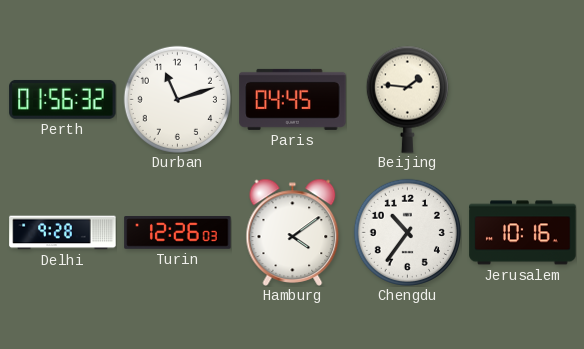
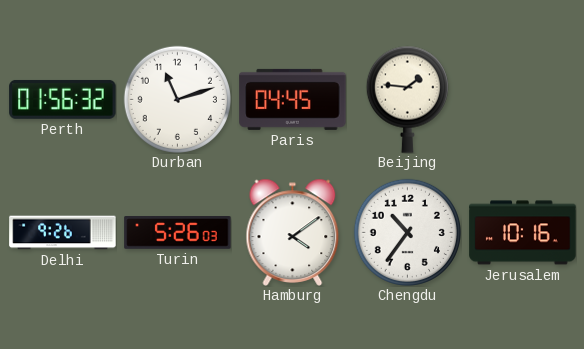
Delhi: 9:28 -> 9:26
Turin: 12:26 -> 5:26
